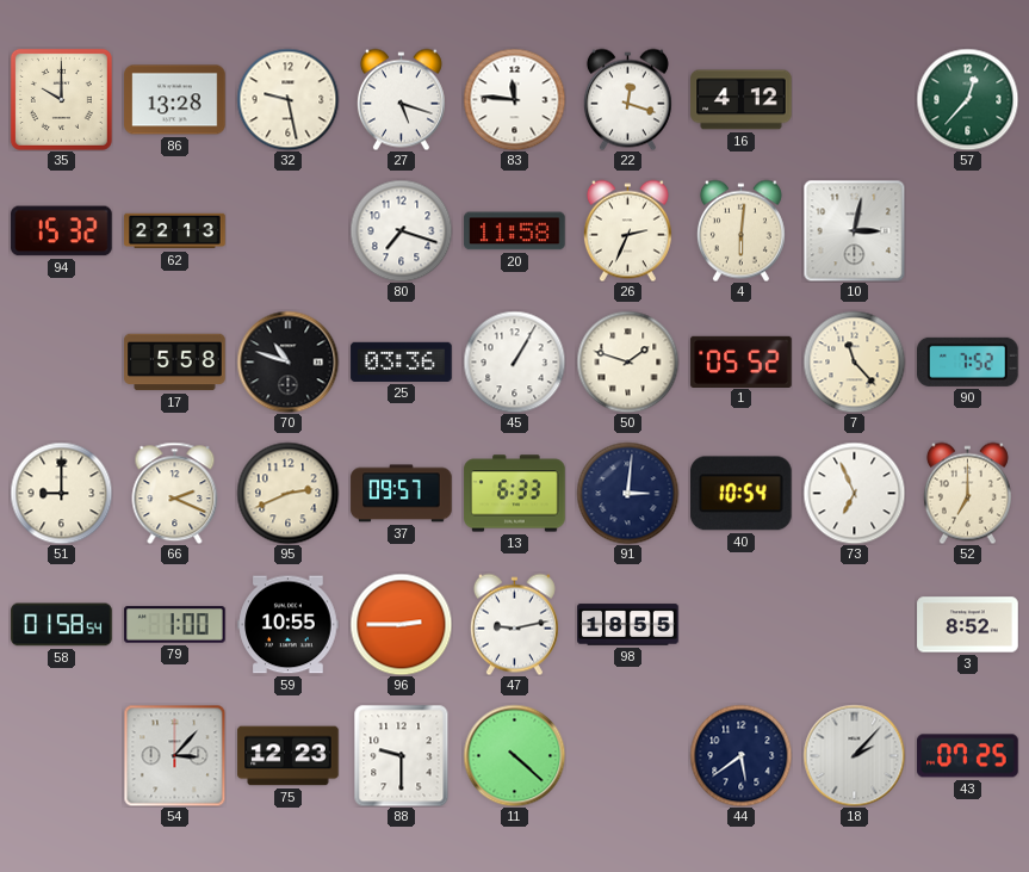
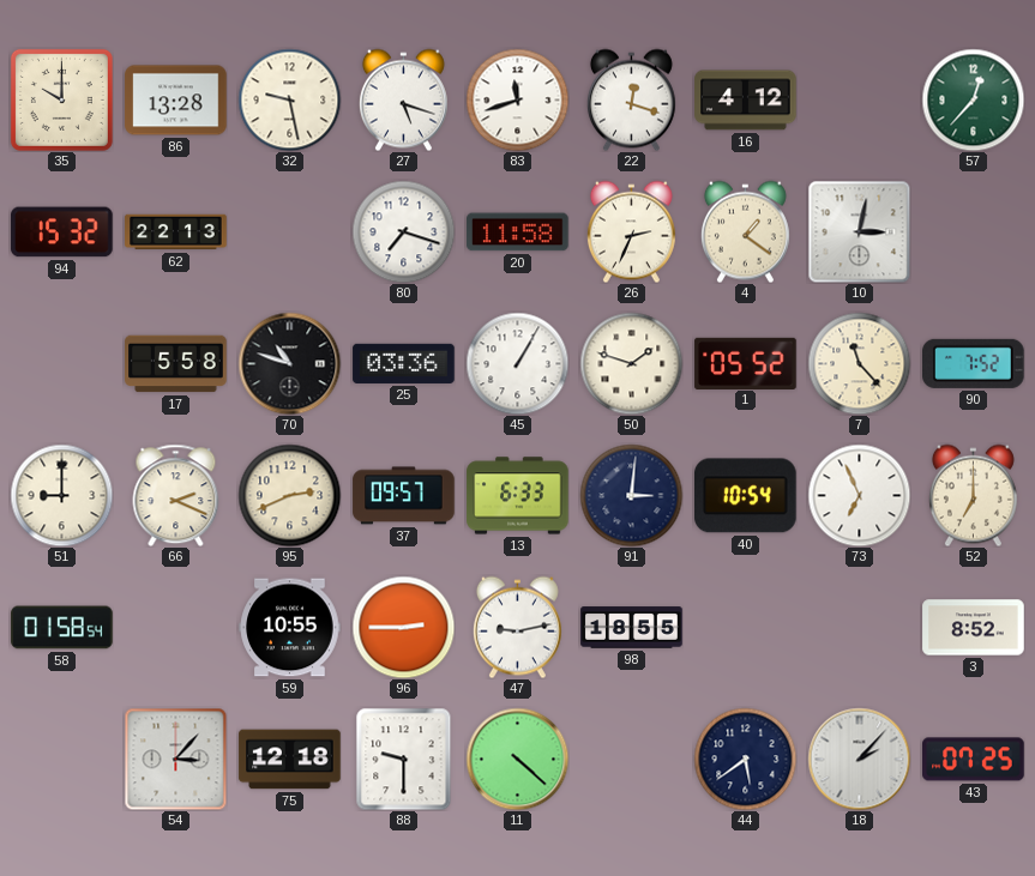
83: 11:46 -> 11:42
4: 6:01 -> 1:21
79: 1:00 -> none
75: 12:23 -> 12:18
